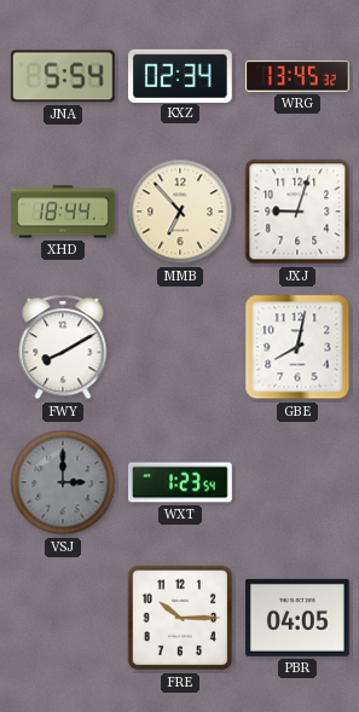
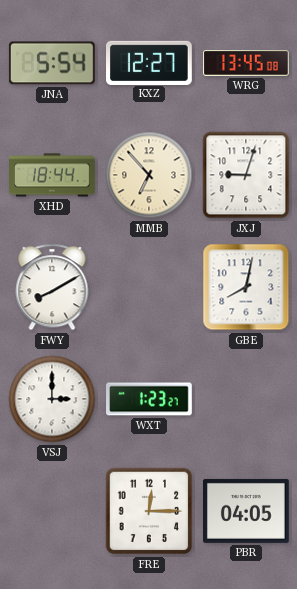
KXZ: 02:34 -> 12:27
WRG: 13:45:32 -> 13:45:08
VSJ dial: grey -> white
WXT: 1:23:54 -> 1:23:27
FRE: 10:15 -> 12:15
